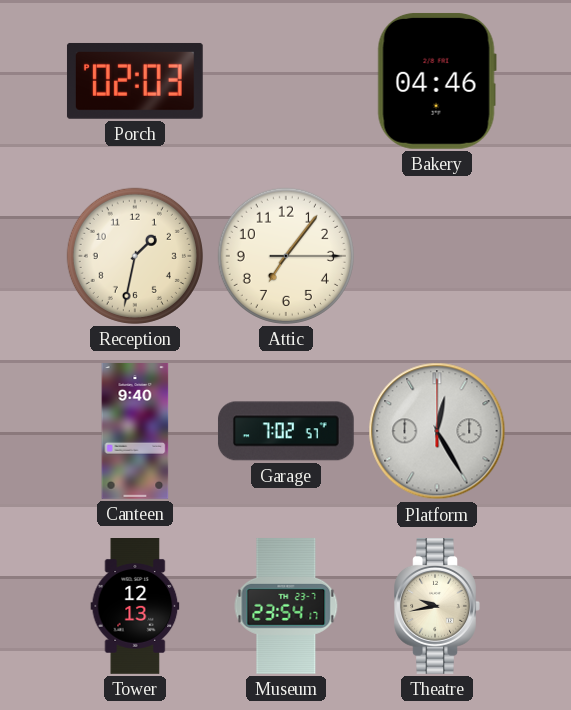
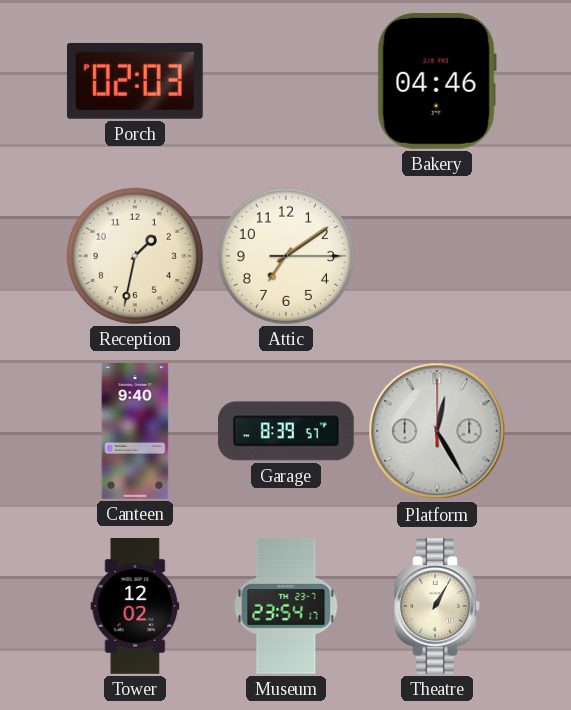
Attic: 7:06 -> 7:09
Garage: 7:02 -> 8:39
Tower: 12:13 -> 12:02
Theatre: 9:43 -> 1:05
